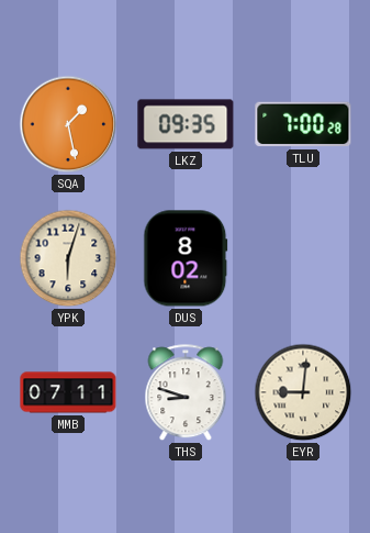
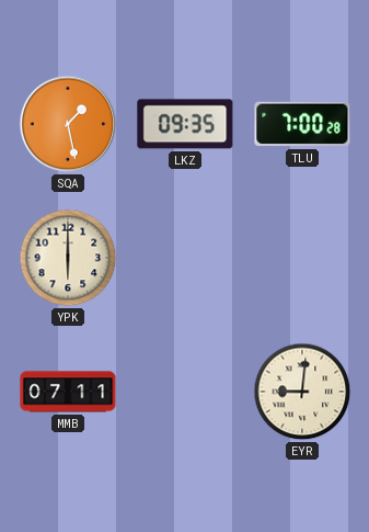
YPK: 6:03 -> 6:00
DUS: 8:02 -> none
THS: 8:48 -> none
